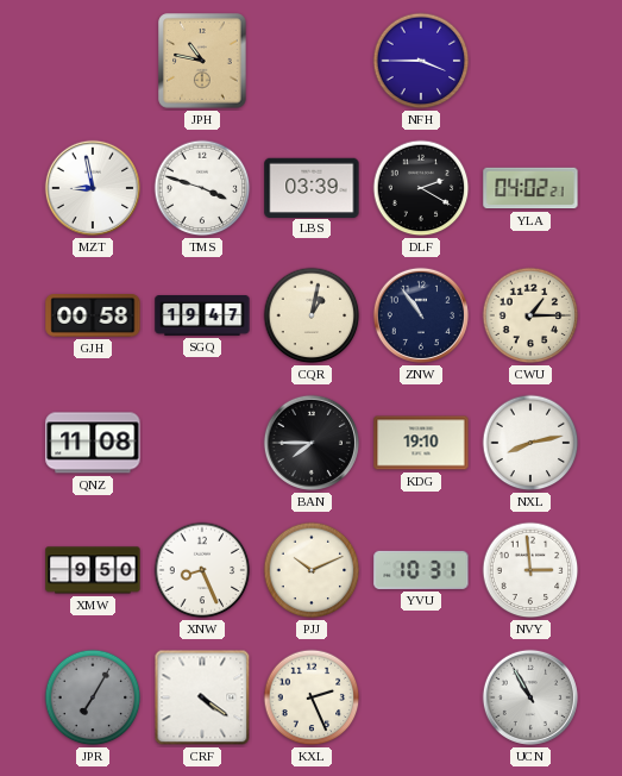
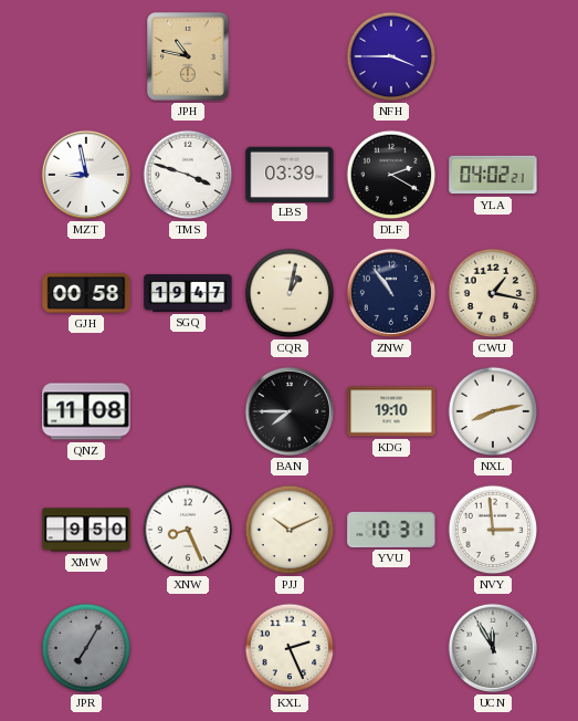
CWU: 1:15 -> 1:17
CRF: 4:21 -> none
UCN: 10:55 -> 11:55
